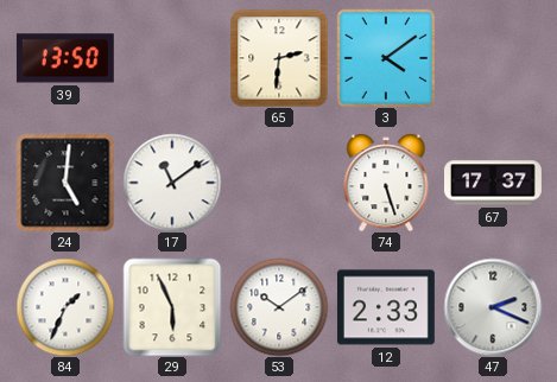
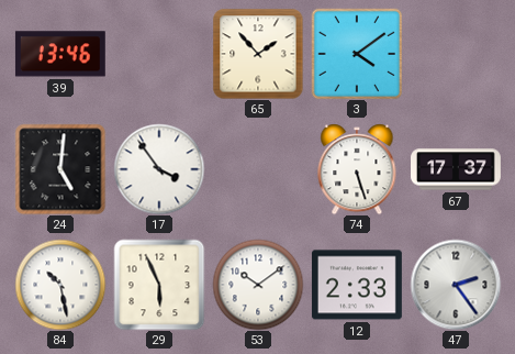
39: 13:50 -> 13:46
65: 2:31 -> 1:53
17: 11:09 -> 3:54
84: 1:34 -> 10:28
47: 2:19 -> 2:24
